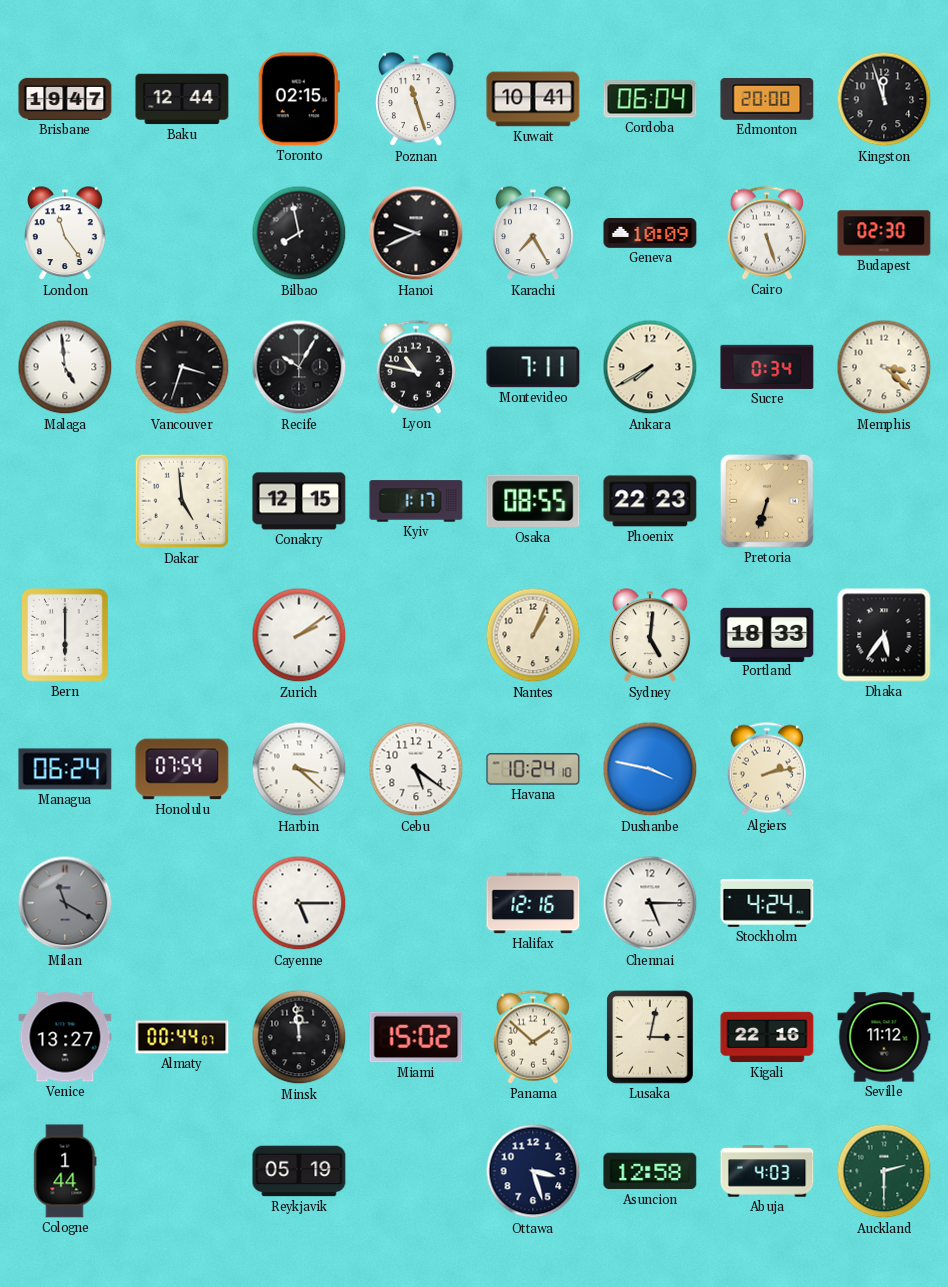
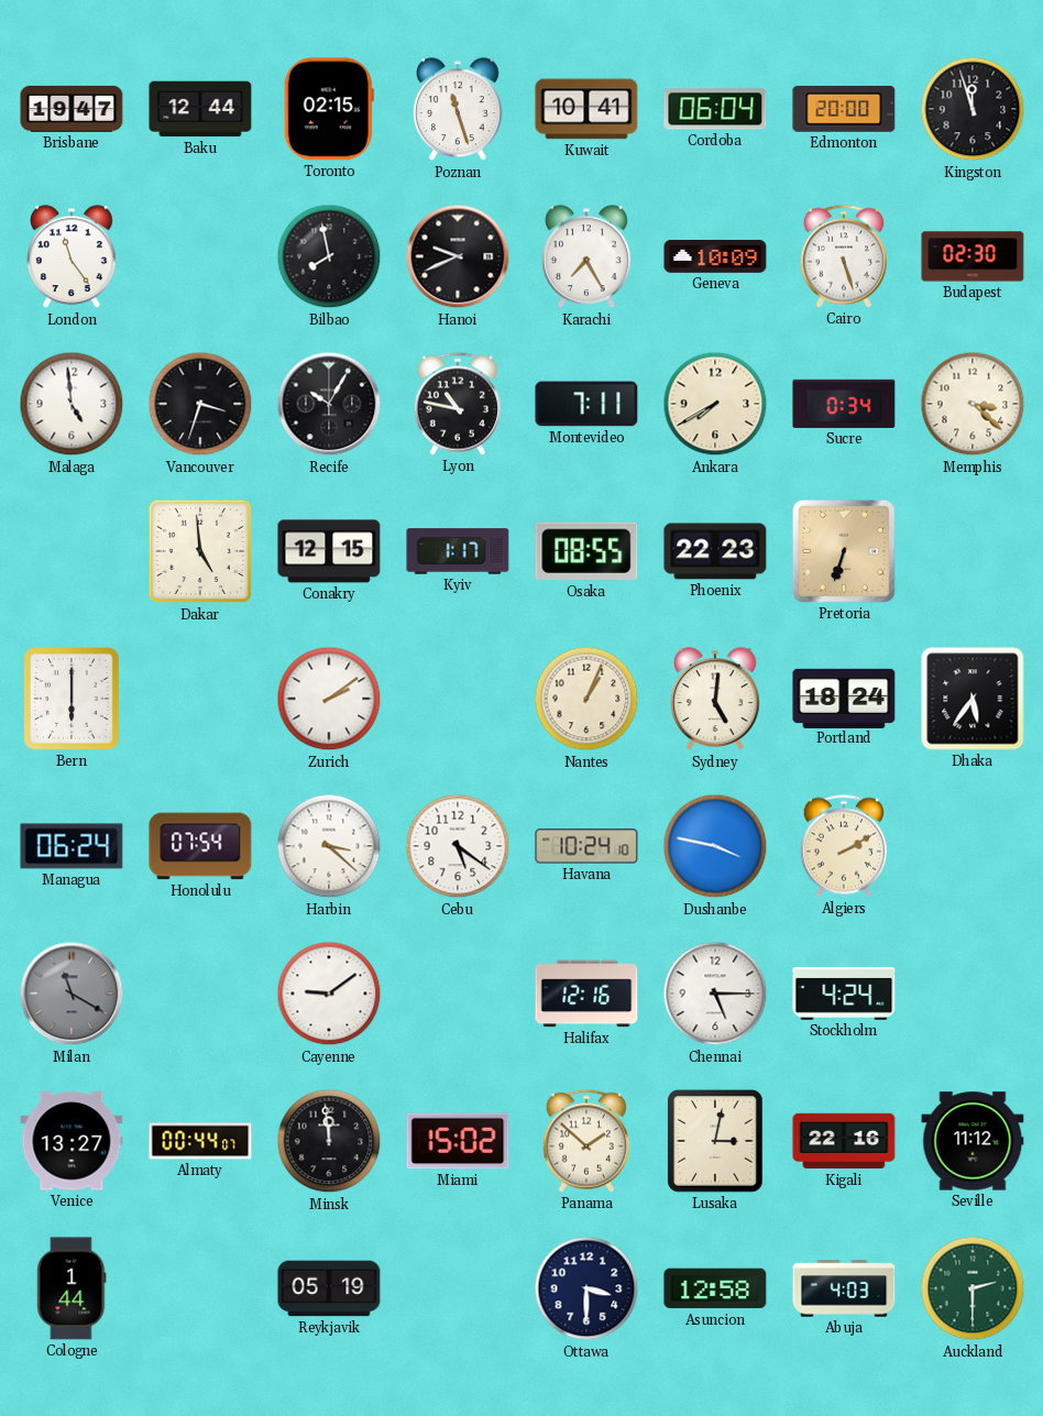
Portland: 18:33 -> 18:24
Algiers: 2:13 -> 2:10
Cayenne: 5:15 -> 9:09
Ottawa: 3:27 -> 3:30
